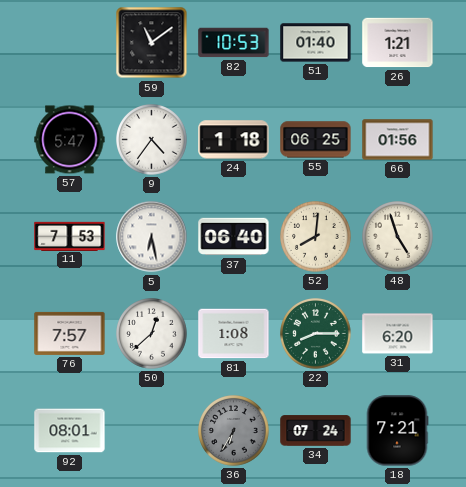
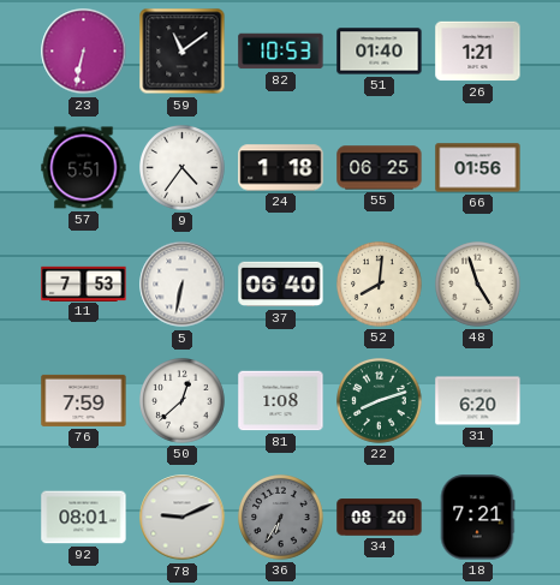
23: none -> 6:32
57: 5:47 -> 5:51
5: 6:28 -> 6:32
76: 7:57 -> 7:59
22: 8:15 -> 8:12
78: none -> 9:11
34: 07:24 -> 08:20
